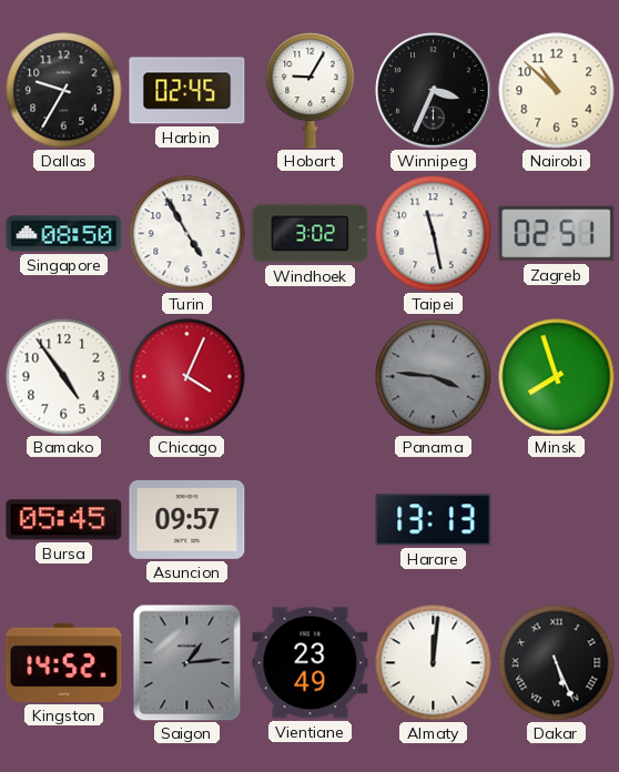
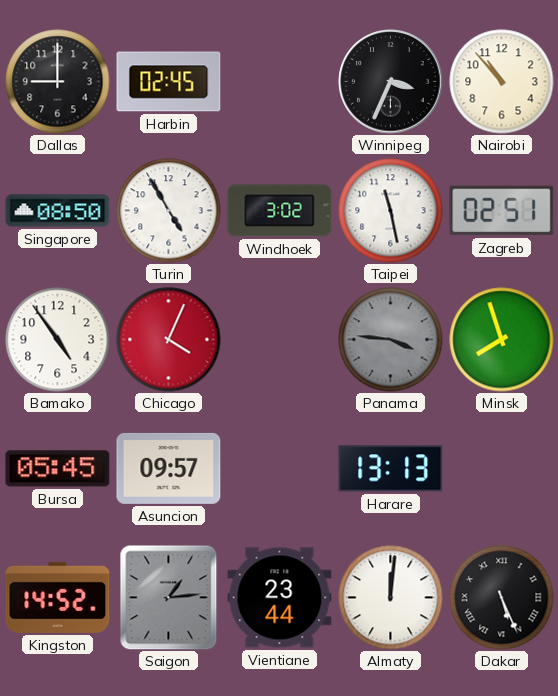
Dallas: 9:35 -> 9:00
Hobart: 9:05 -> none
Nairobi: 10:52 -> 10:53
Vientiane: 23:49 -> 23:44
